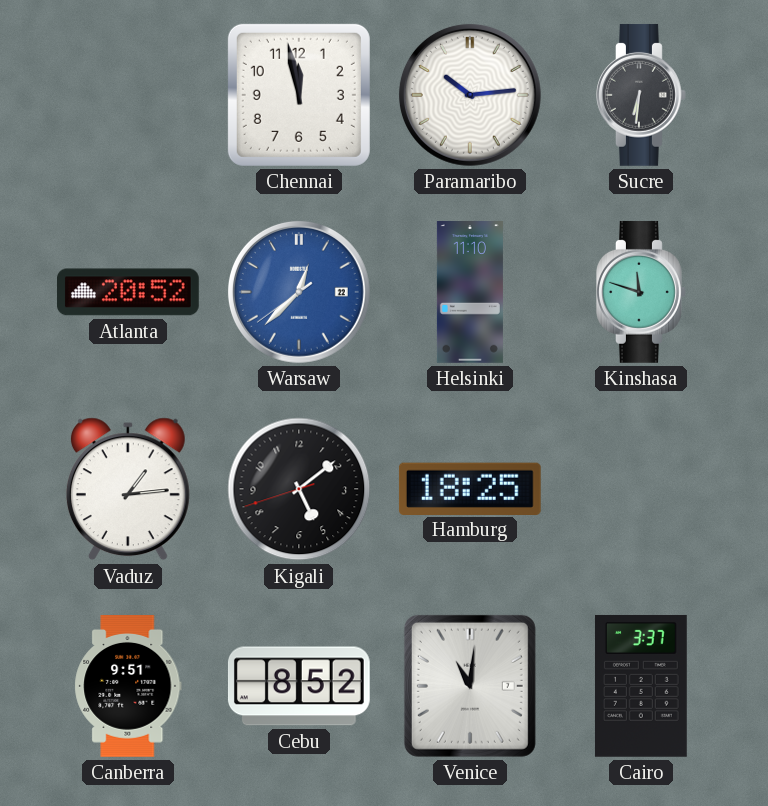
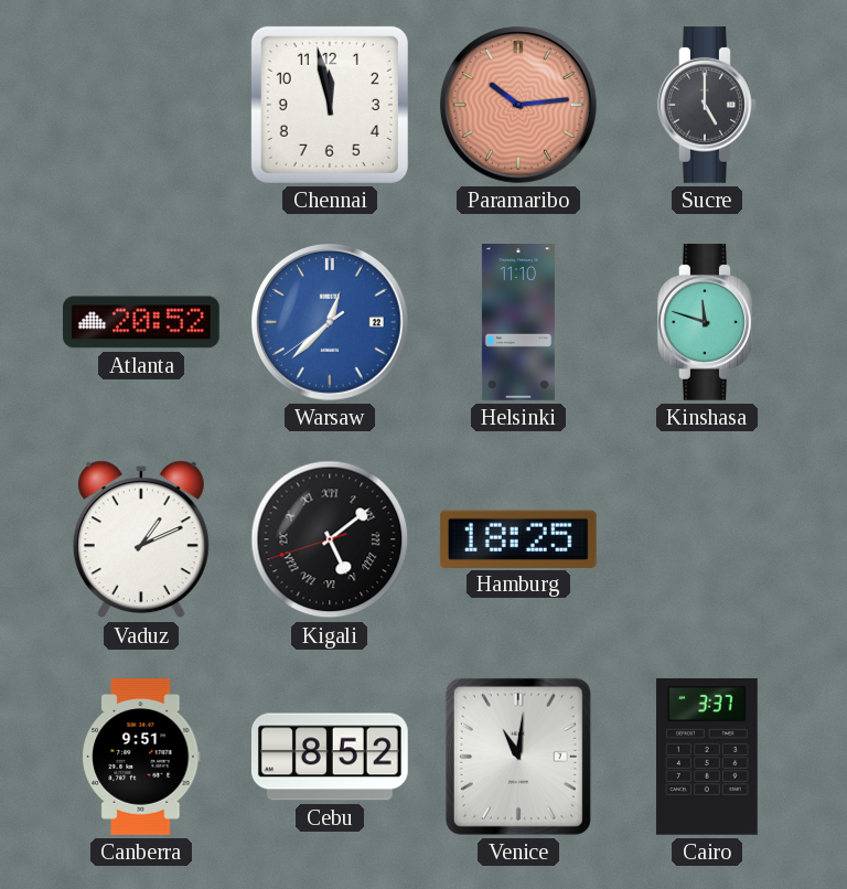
Paramaribo dial: white -> salmon
Sucre: 6:31 -> 5:00
Vaduz: 1:14 -> 1:11
Kigali numerals: Arabic -> Roman
